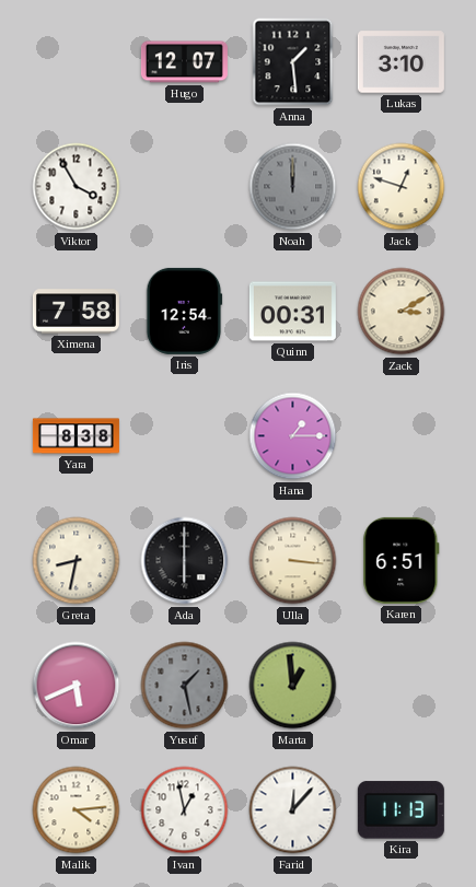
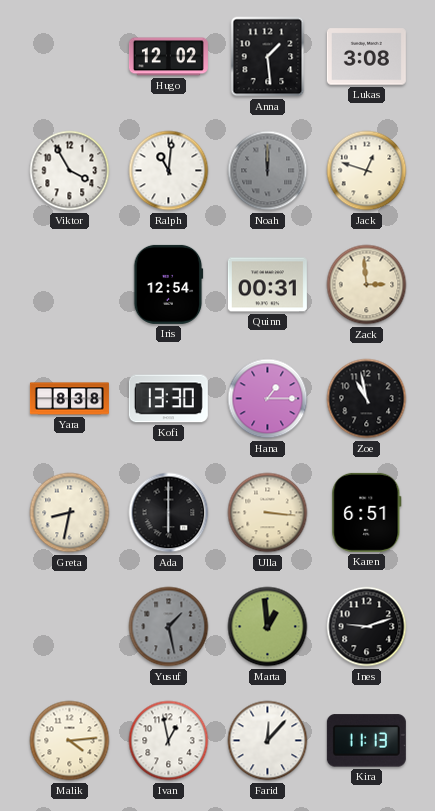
Hugo: 12:07 -> 12:02
Lukas: 3:10 -> 3:08
Ralph: none -> 11:01
Ximena: 7:58 -> none
Zack: 3:10 -> 2:59
Kofi: none -> 13:30
Zoe: none -> 10:58
Omar: 5:41 -> none
Ines: none -> 9:12
